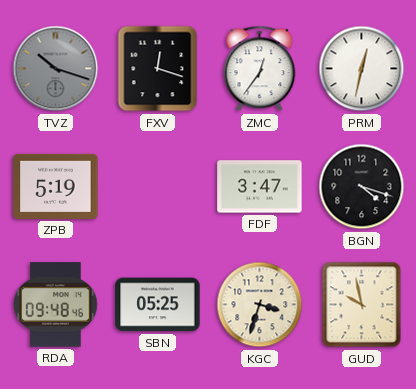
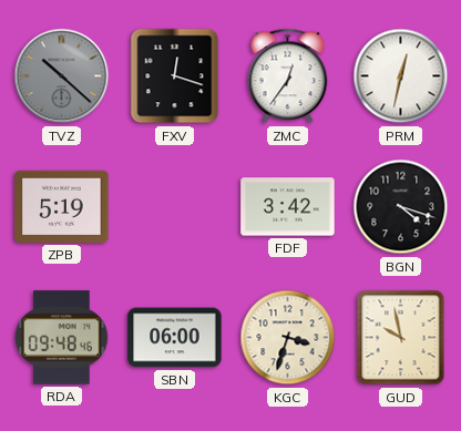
TVZ: 10:18 -> 10:22
FDF: 3:47 -> 3:42
SBN: 05:25 -> 06:00
